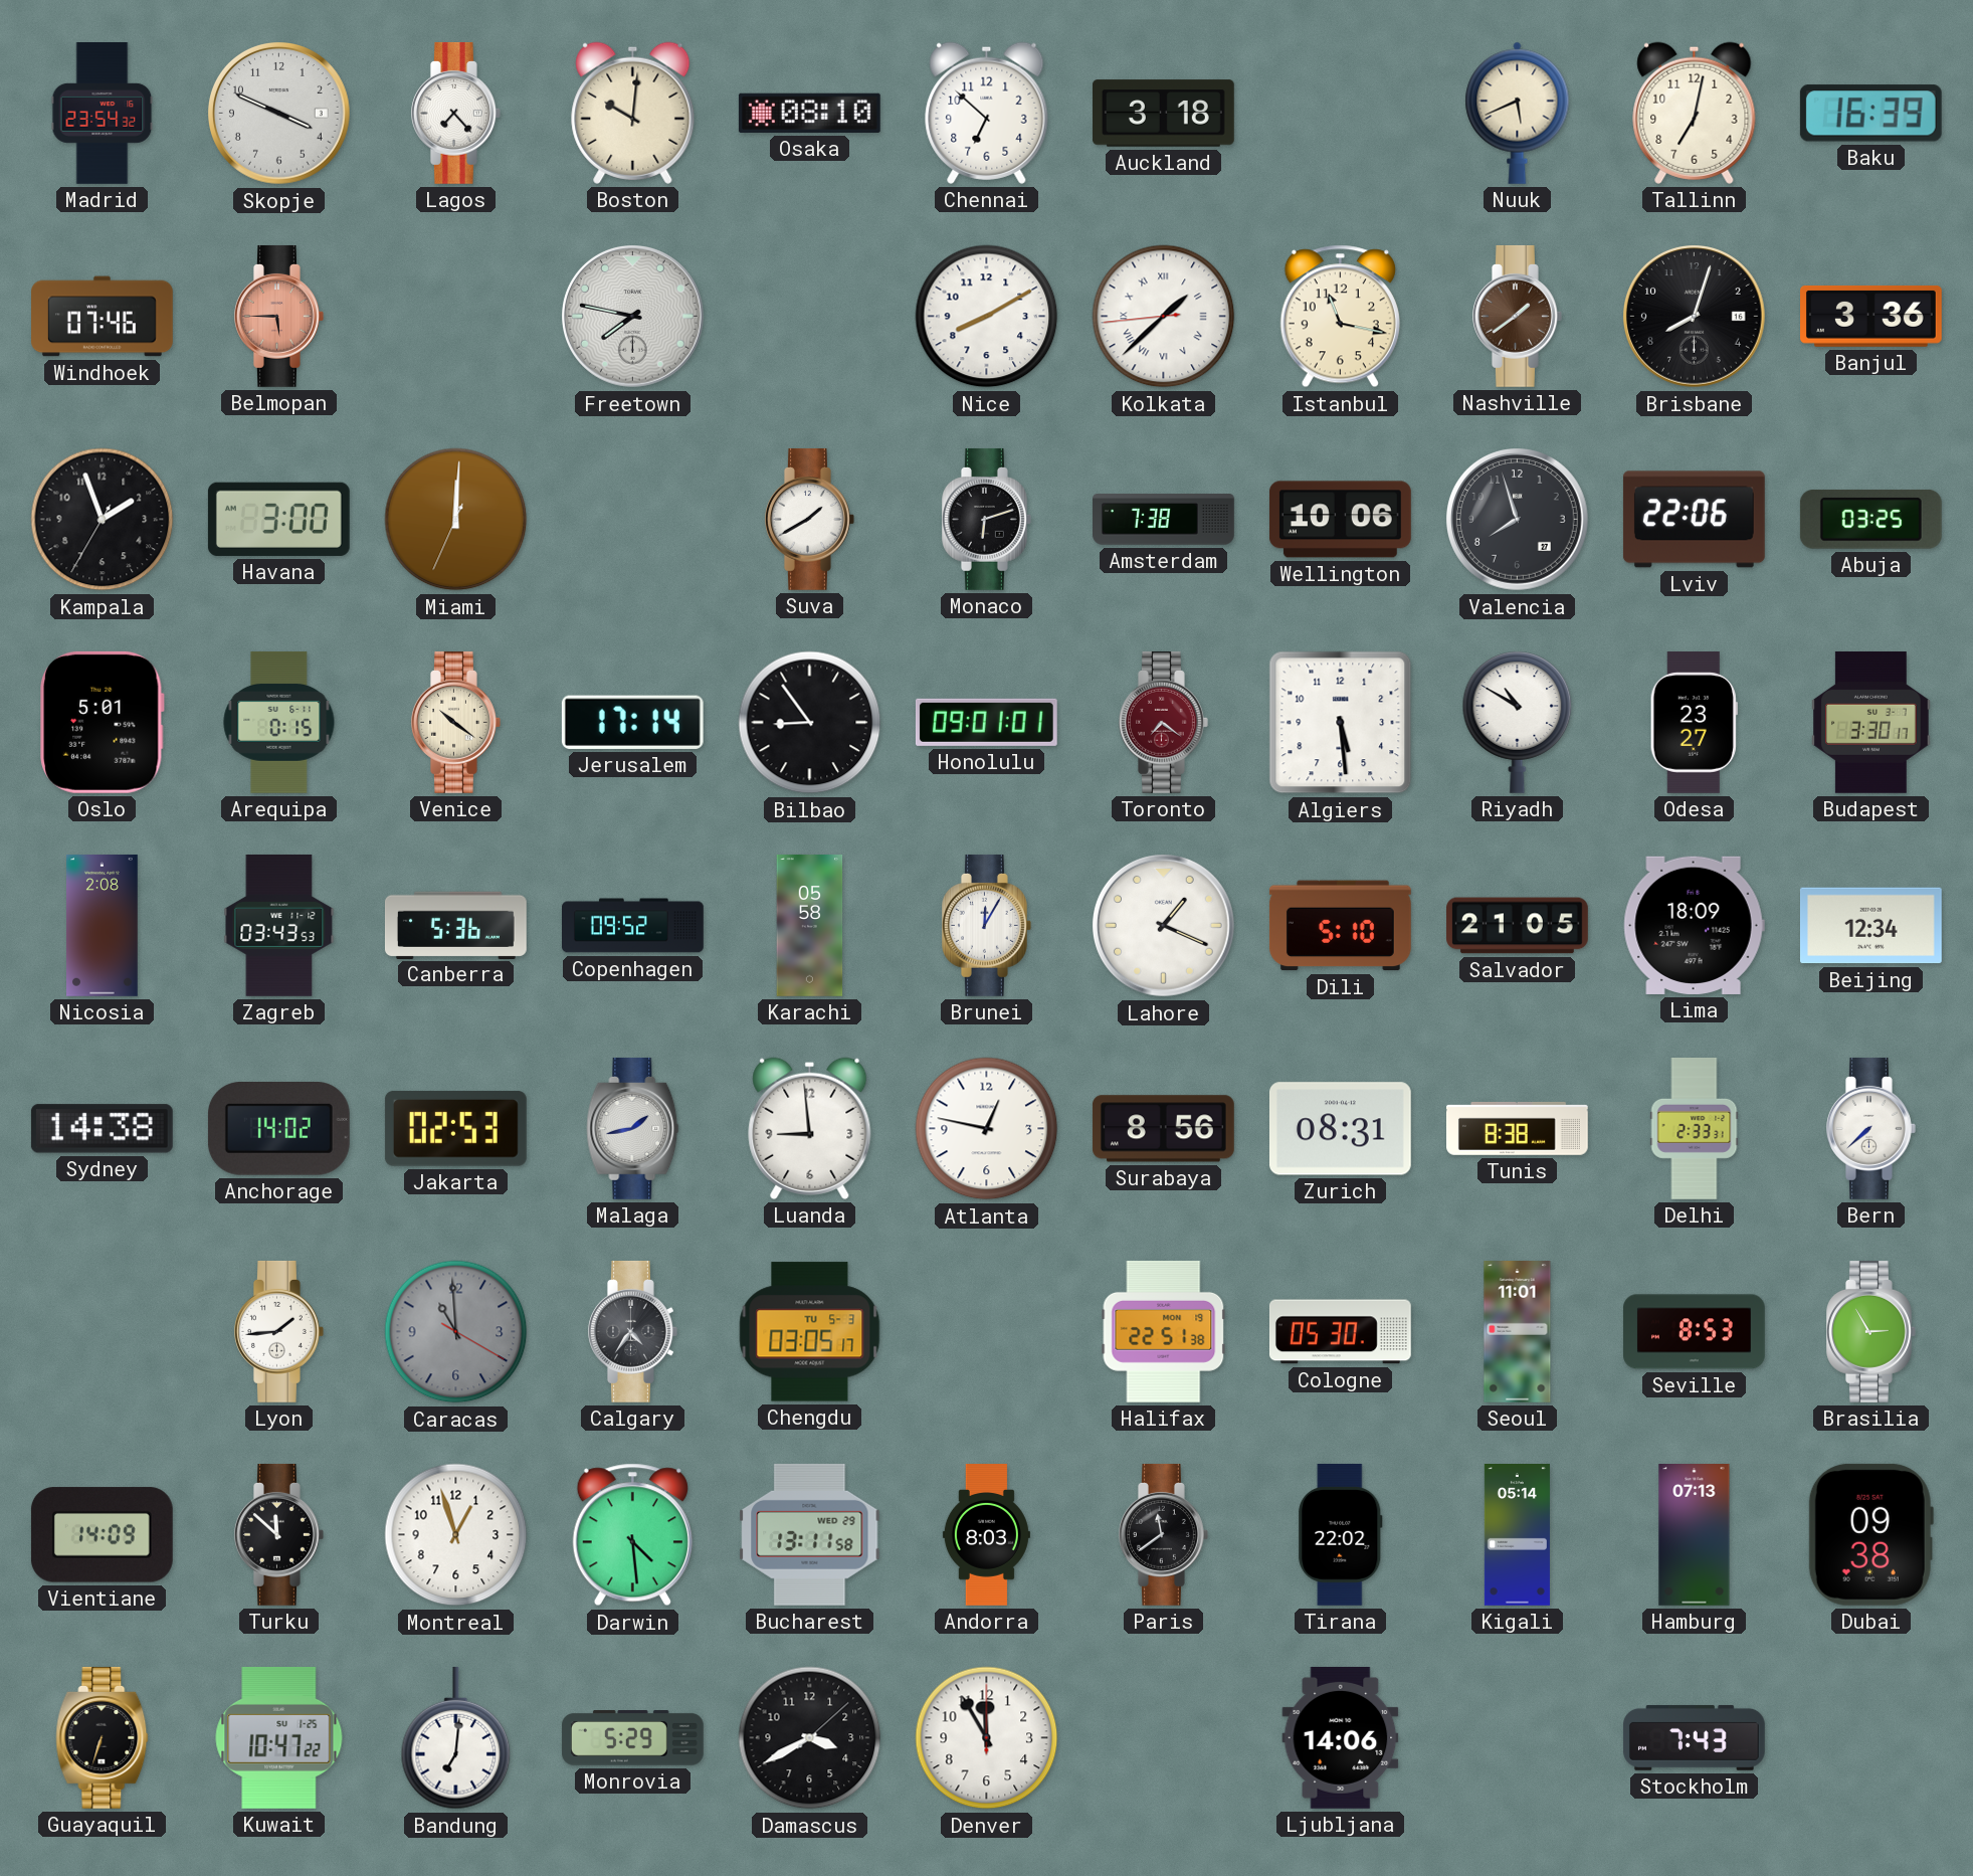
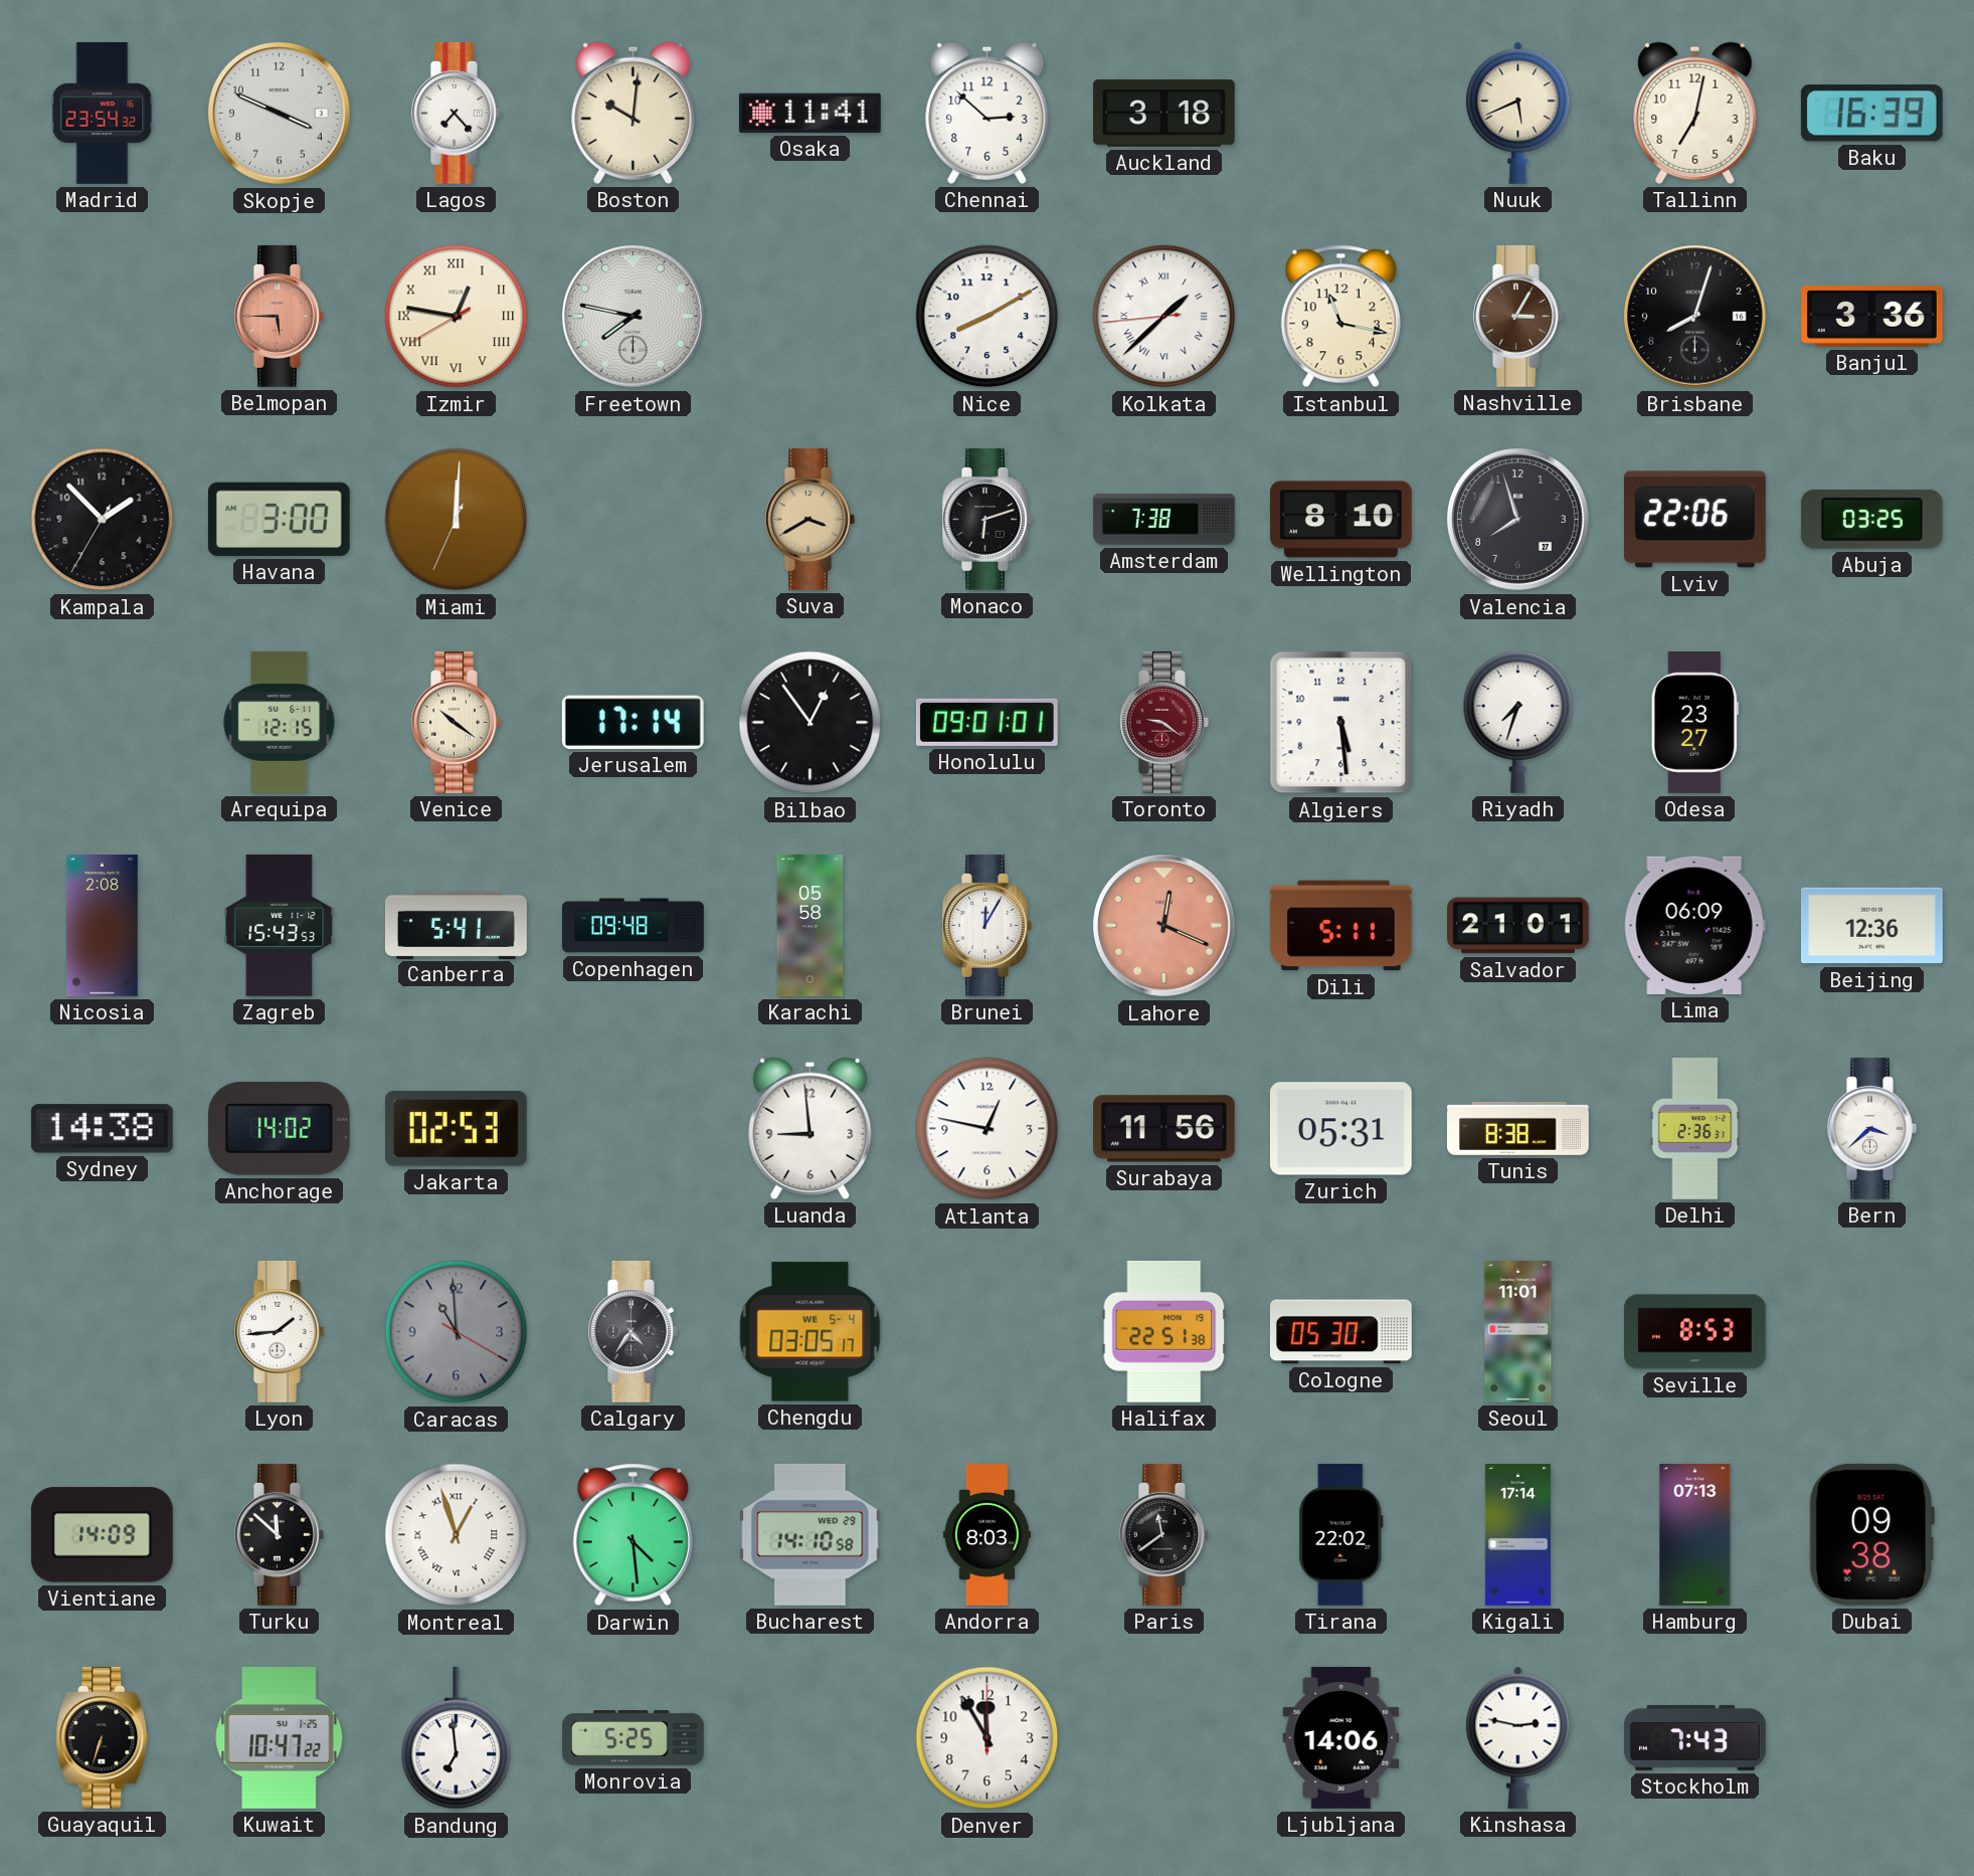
Osaka: 08:10 -> 11:41
Chennai: 6:52 -> 2:52
Windhoek: 07:46 -> none
Izmir: none -> 12:46
Nashville: 1:39 -> 3:05
Kampala: 1:56 -> 1:52
Suva: 1:40 -> 3:40
Suva dial: white -> champagne
Wellington: 10:06 -> 8:10
Oslo: 5:01 -> none
Arequipa: 0:15 -> 12:15
Bilbao: 8:54 -> 12:54
Toronto: 7:21 -> 9:21
Riyadh: 10:50 -> 7:33
Budapest: 3:30 -> none
Zagreb: 03:43 -> 15:43
Canberra: 5:36 -> 5:41
Copenhagen: 09:52 -> 09:48
Lahore: 1:19 -> 12:19
Lahore dial: white -> salmon
Dili: 5:10 -> 5:11
Salvador: 21:05 -> 21:01
Lima: 18:09 -> 06:09
Beijing: 12:34 -> 12:36
Malaga: 1:43 -> none
Surabaya: 8:56 -> 11:56
Zurich: 08:31 -> 05:31
Delhi: 2:33 -> 2:36
Bern: 7:38 -> 3:38
Chengdu date: TU 5-3 -> WE 5-4
Brasilia: 2:55 -> none
Montreal numerals: Arabic -> Roman
Bucharest: 13:11 -> 14:10
Kigali: 05:14 -> 17:14
Bandung: 7:01 -> 6:59
Monrovia: 5:29 -> 5:25
Damascus: 3:40 -> none
Kinshasa: none -> 2:47
